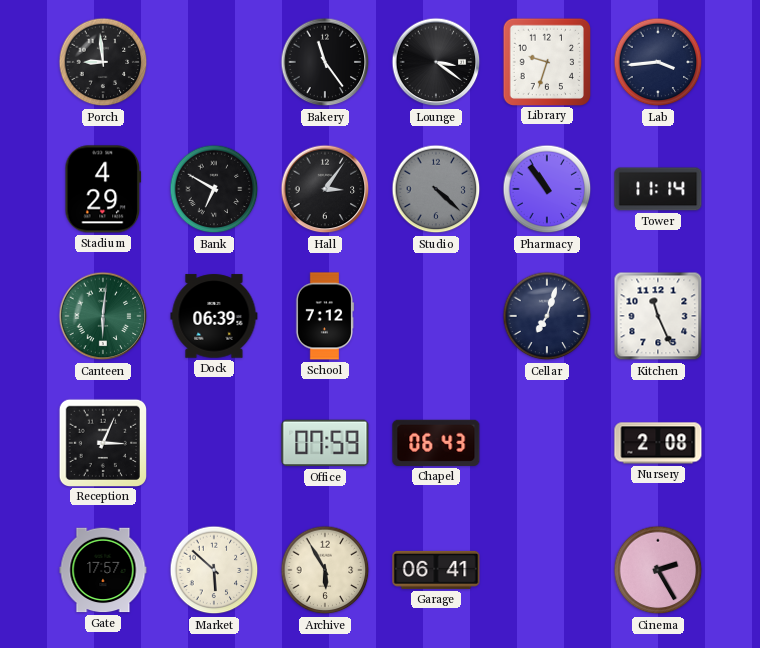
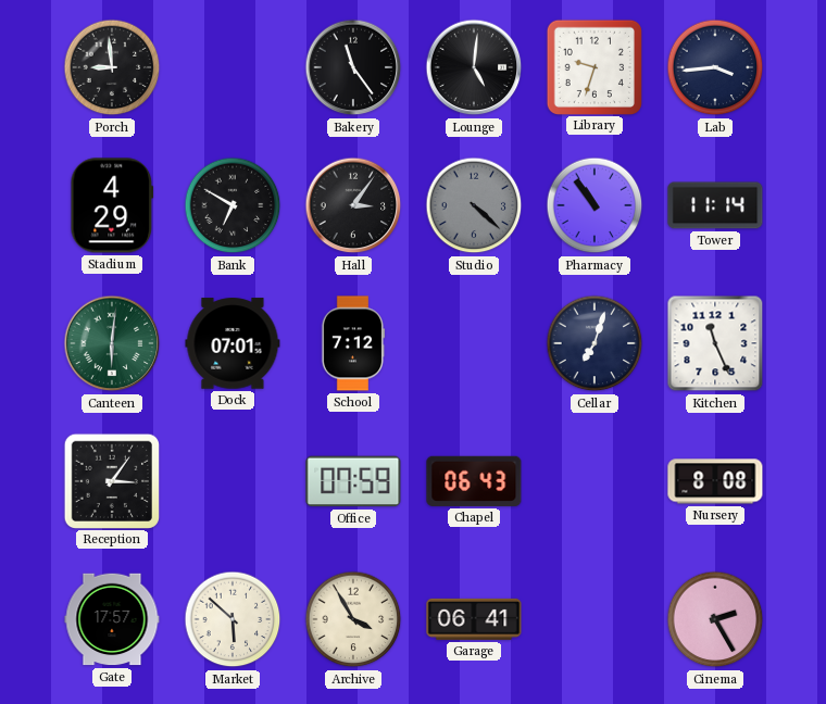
Lounge: 3:21 -> 5:01
Dock: 06:39 -> 07:01
Reception: 3:04 -> 3:06
Nursery: 2:08 -> 8:08
Archive: 5:55 -> 3:55
